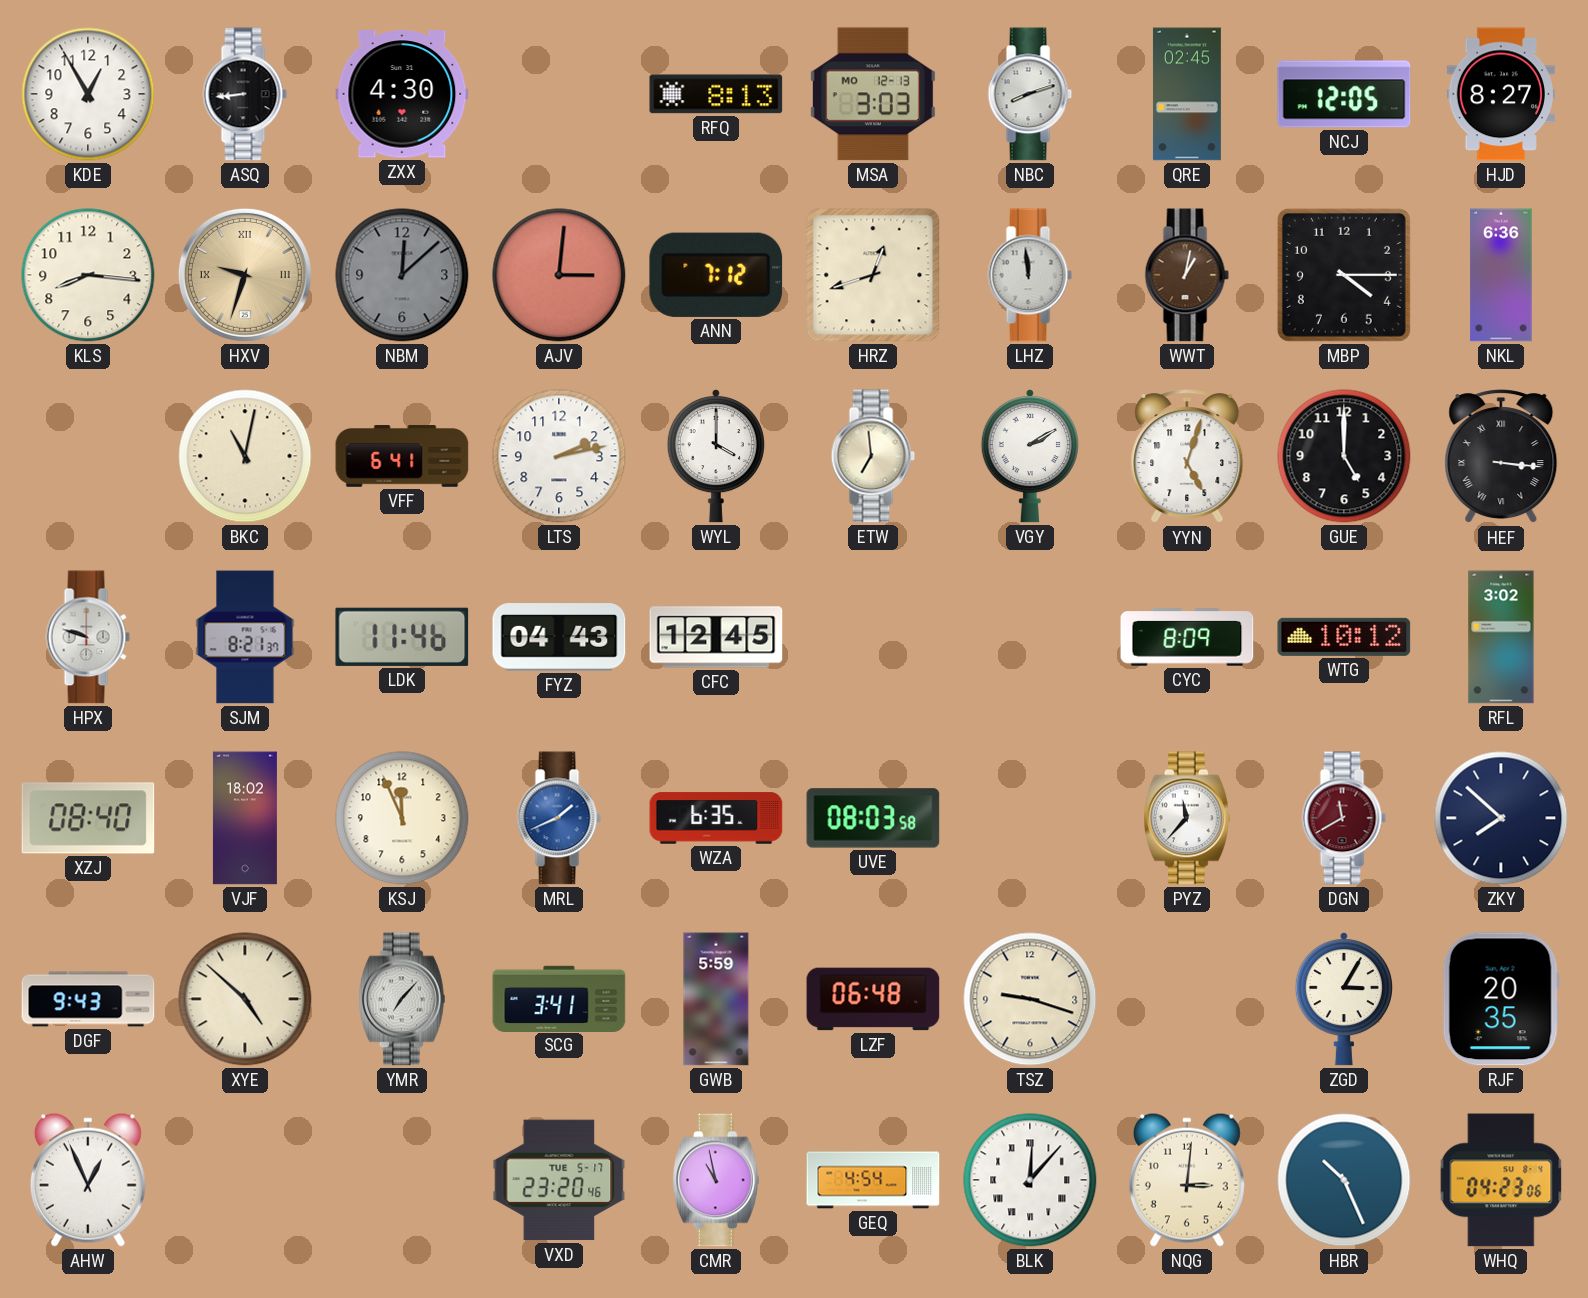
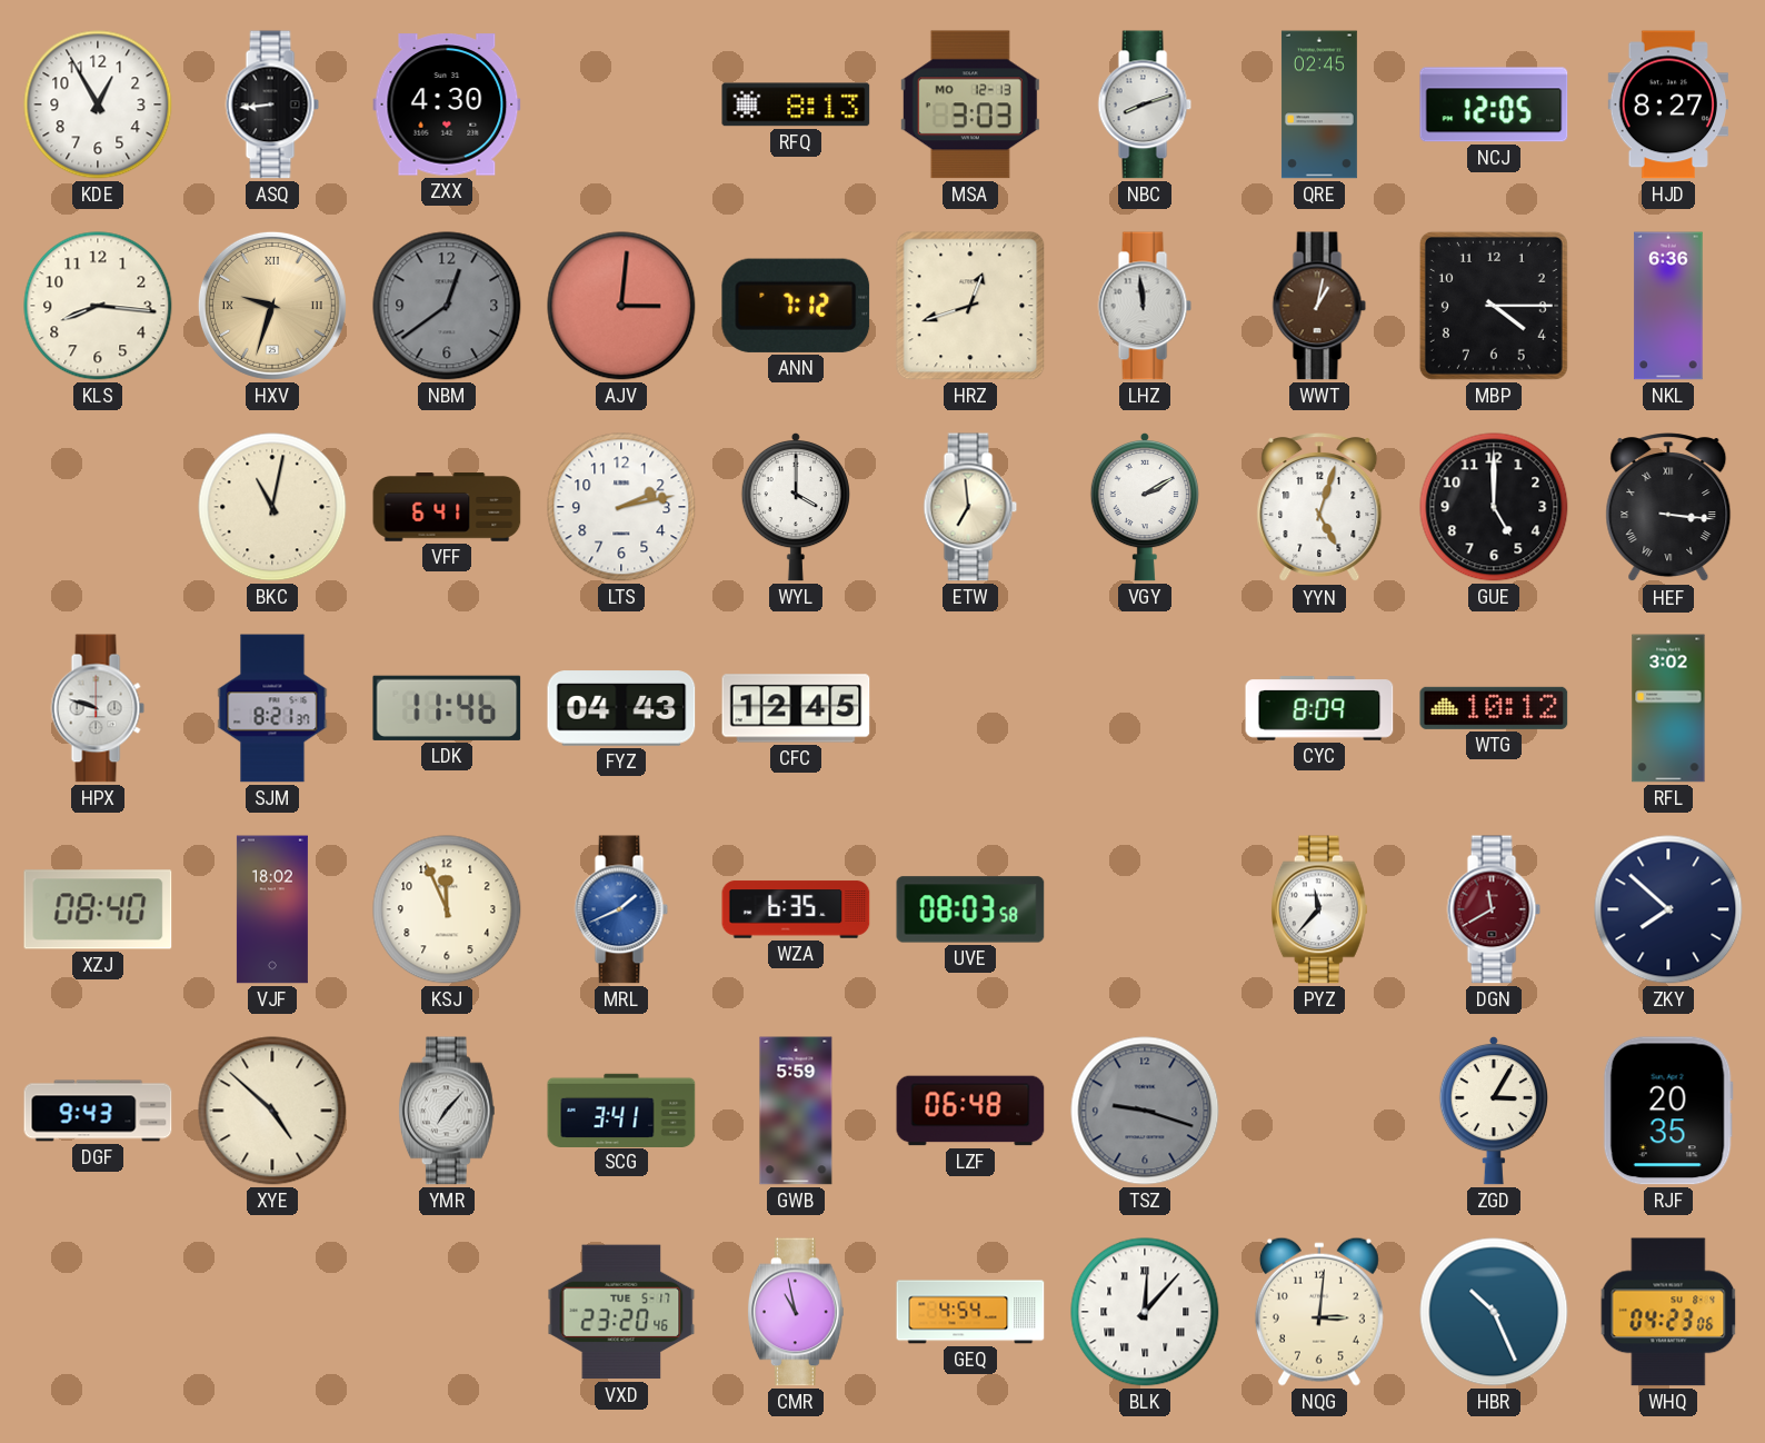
NBM: 12:08 -> 12:39
TSZ dial: cream -> grey
AHW: 12:56 -> none
